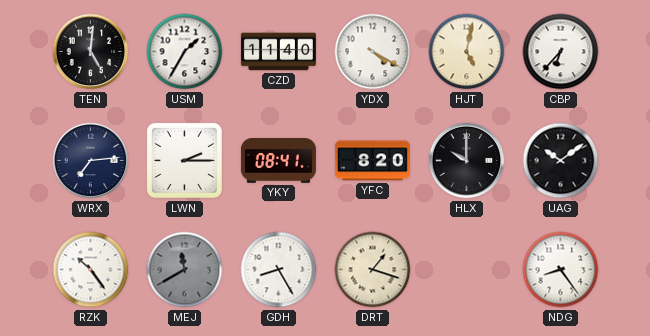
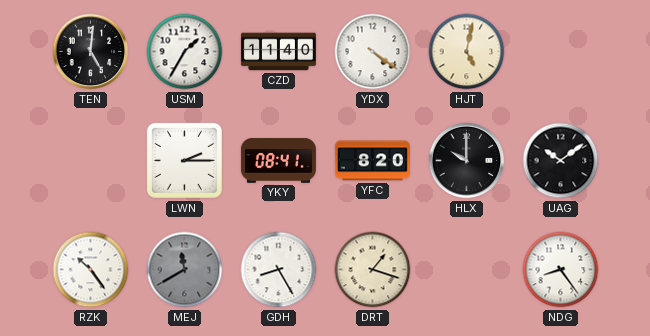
YDX: 4:20 -> 4:21
CBP: 6:37 -> none
WRX: 7:14 -> none
